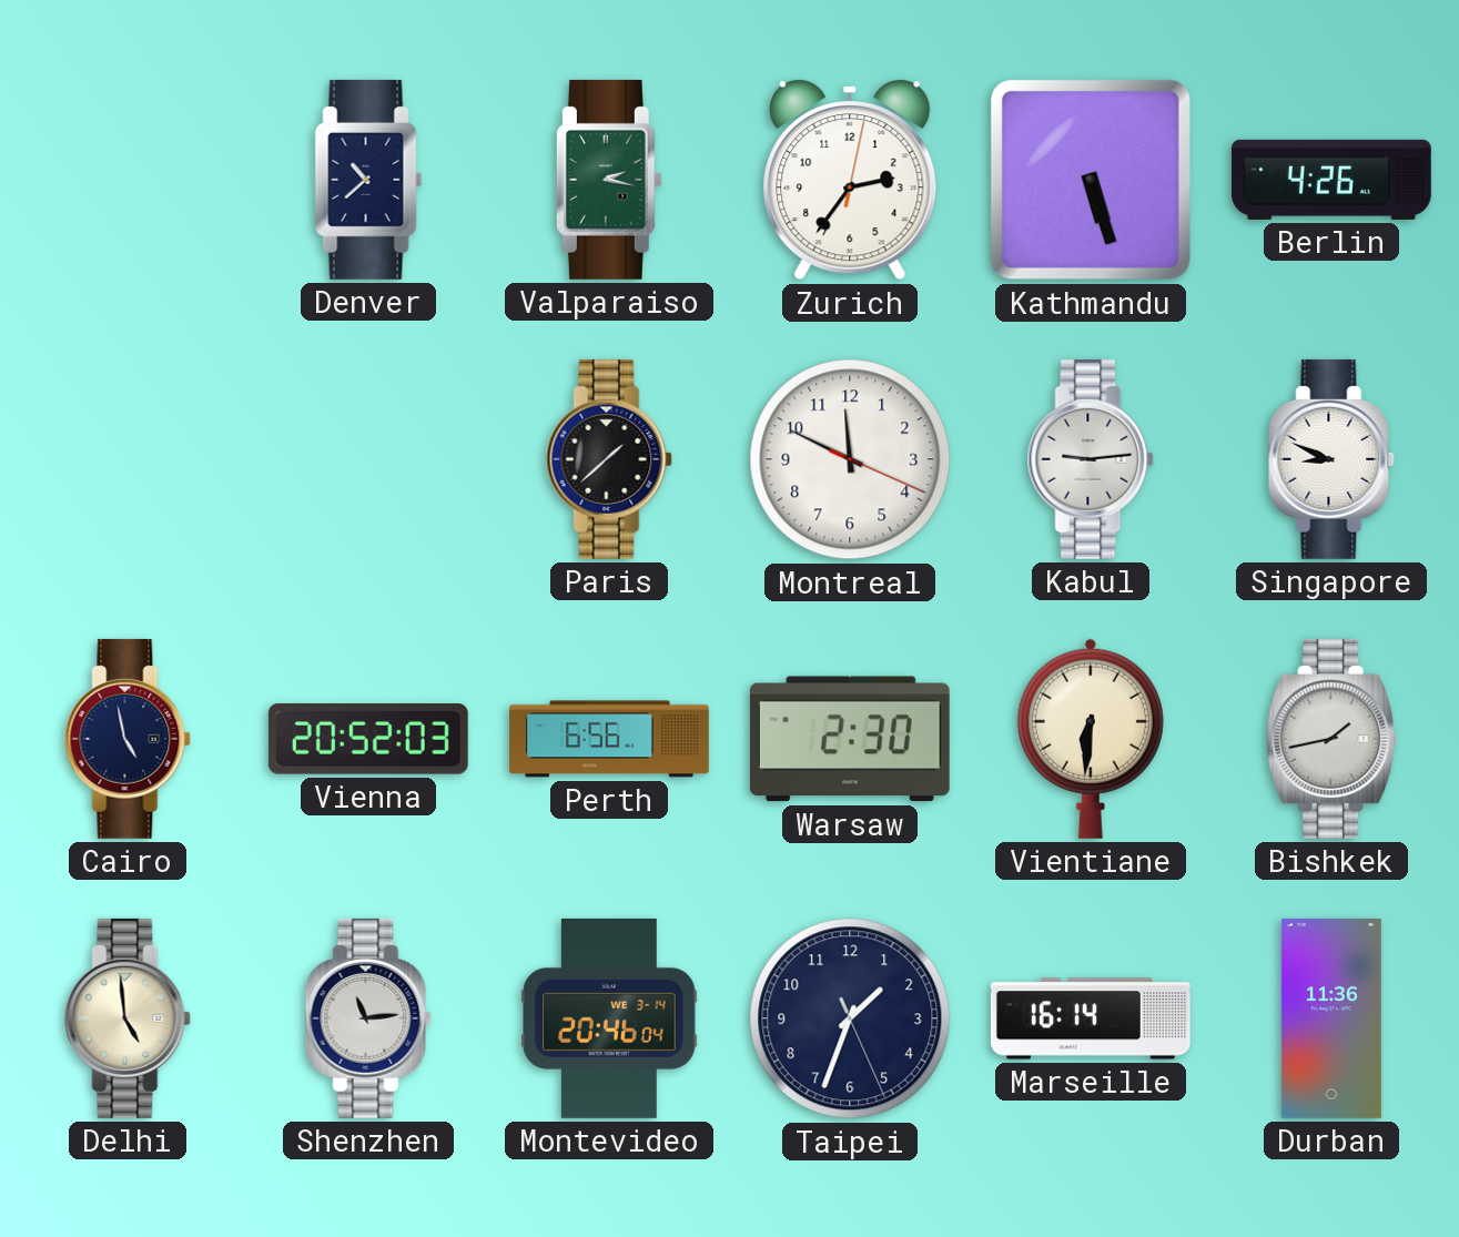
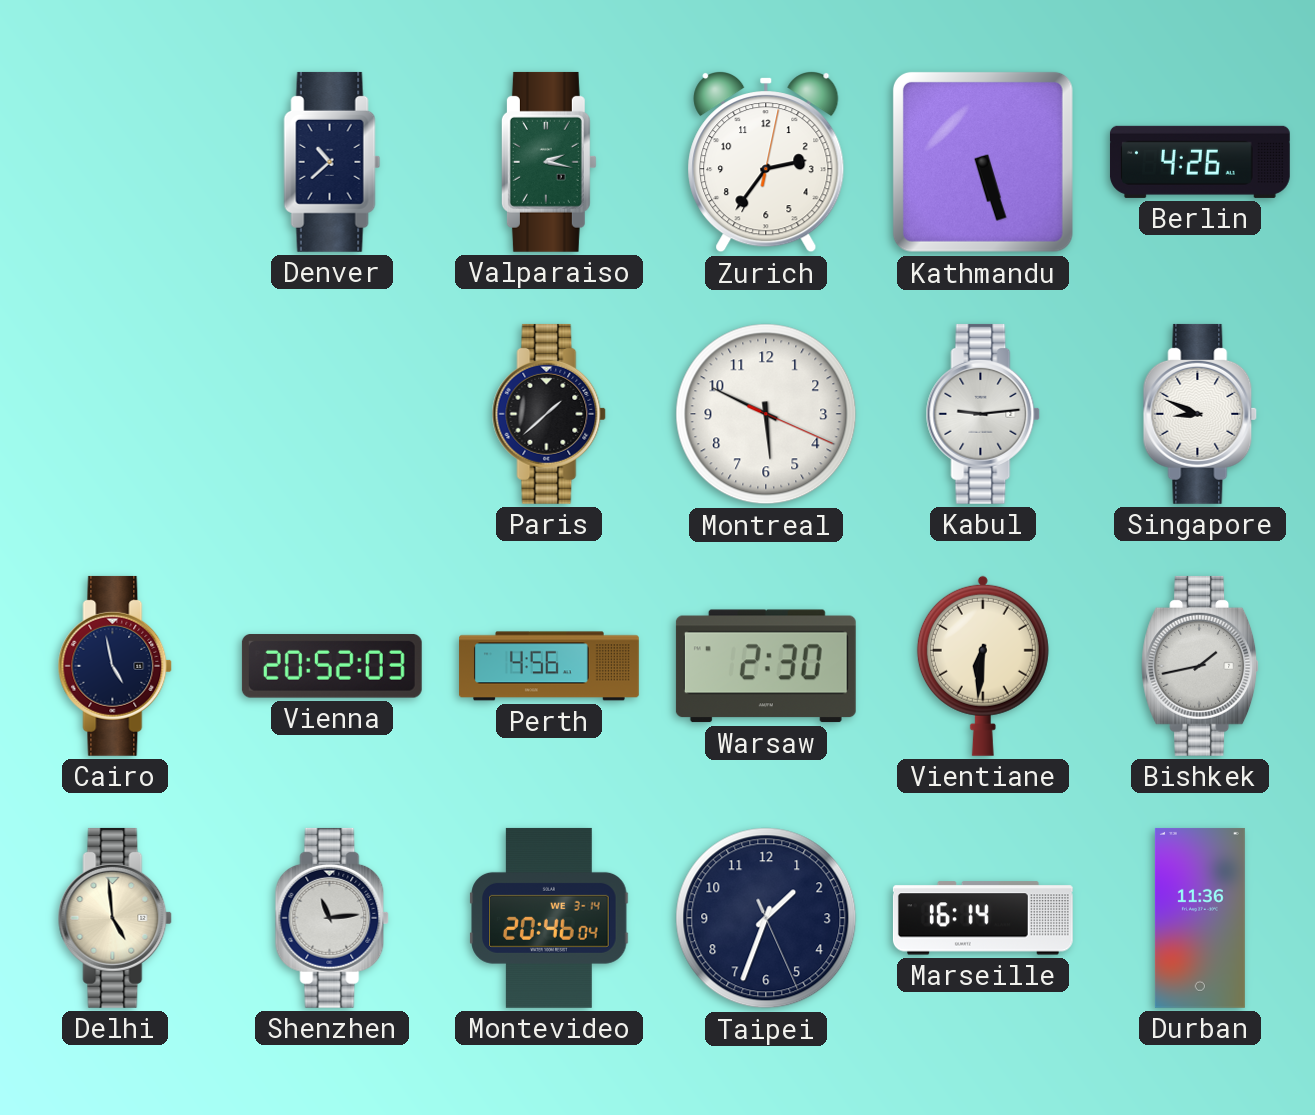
Montreal: 11:49 -> 5:49
Perth: 6:56 -> 4:56
